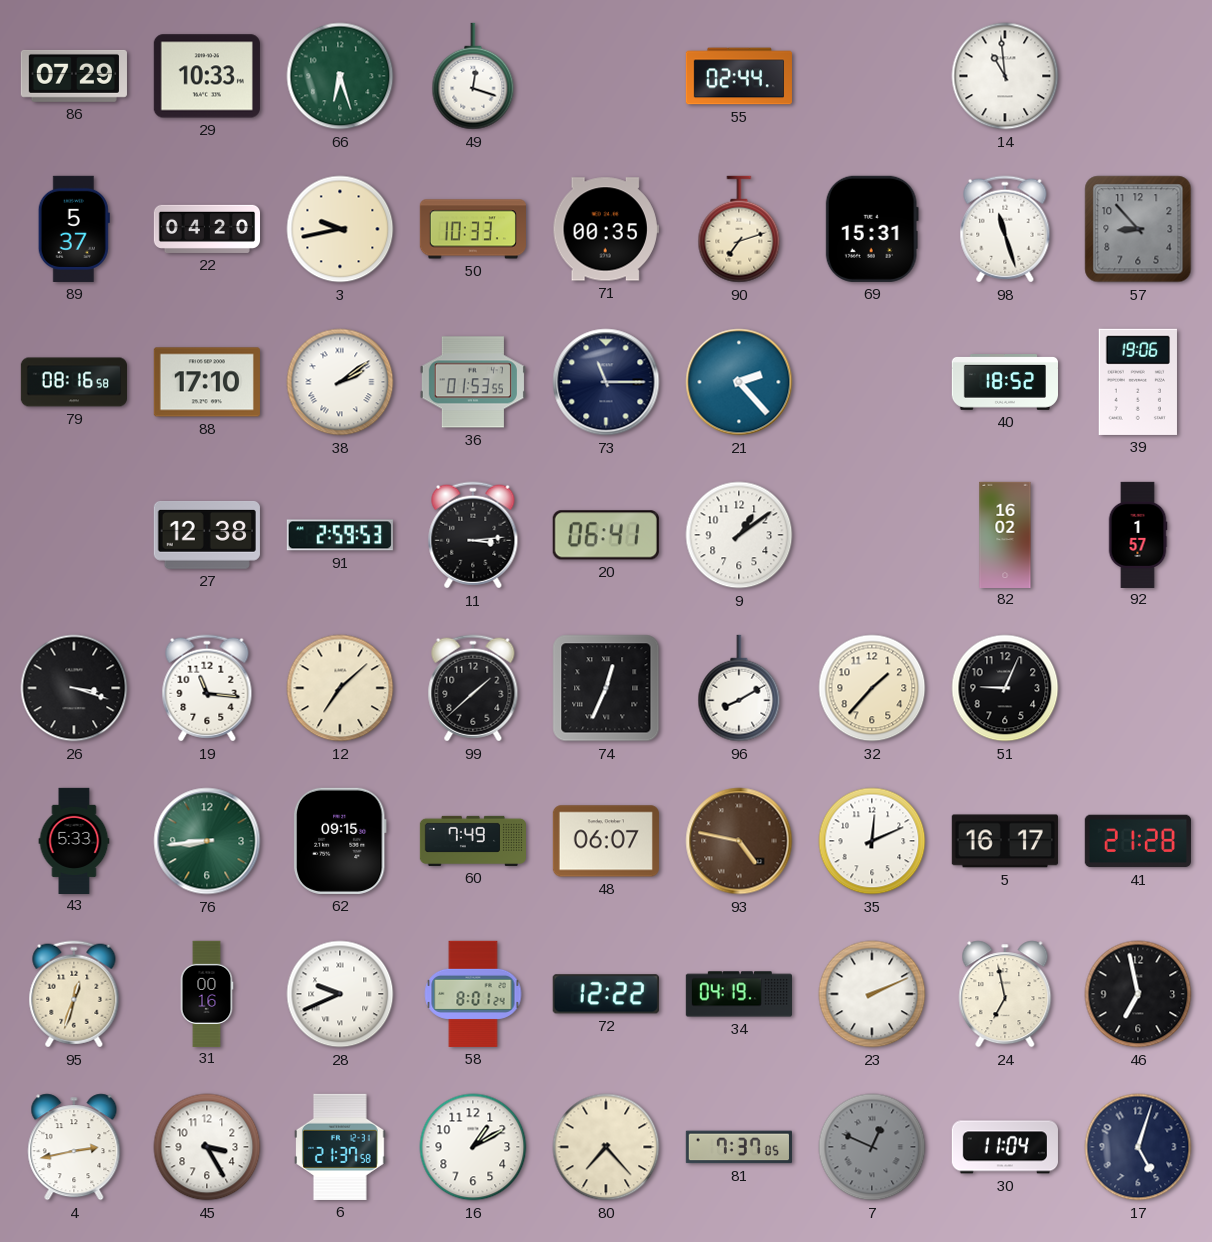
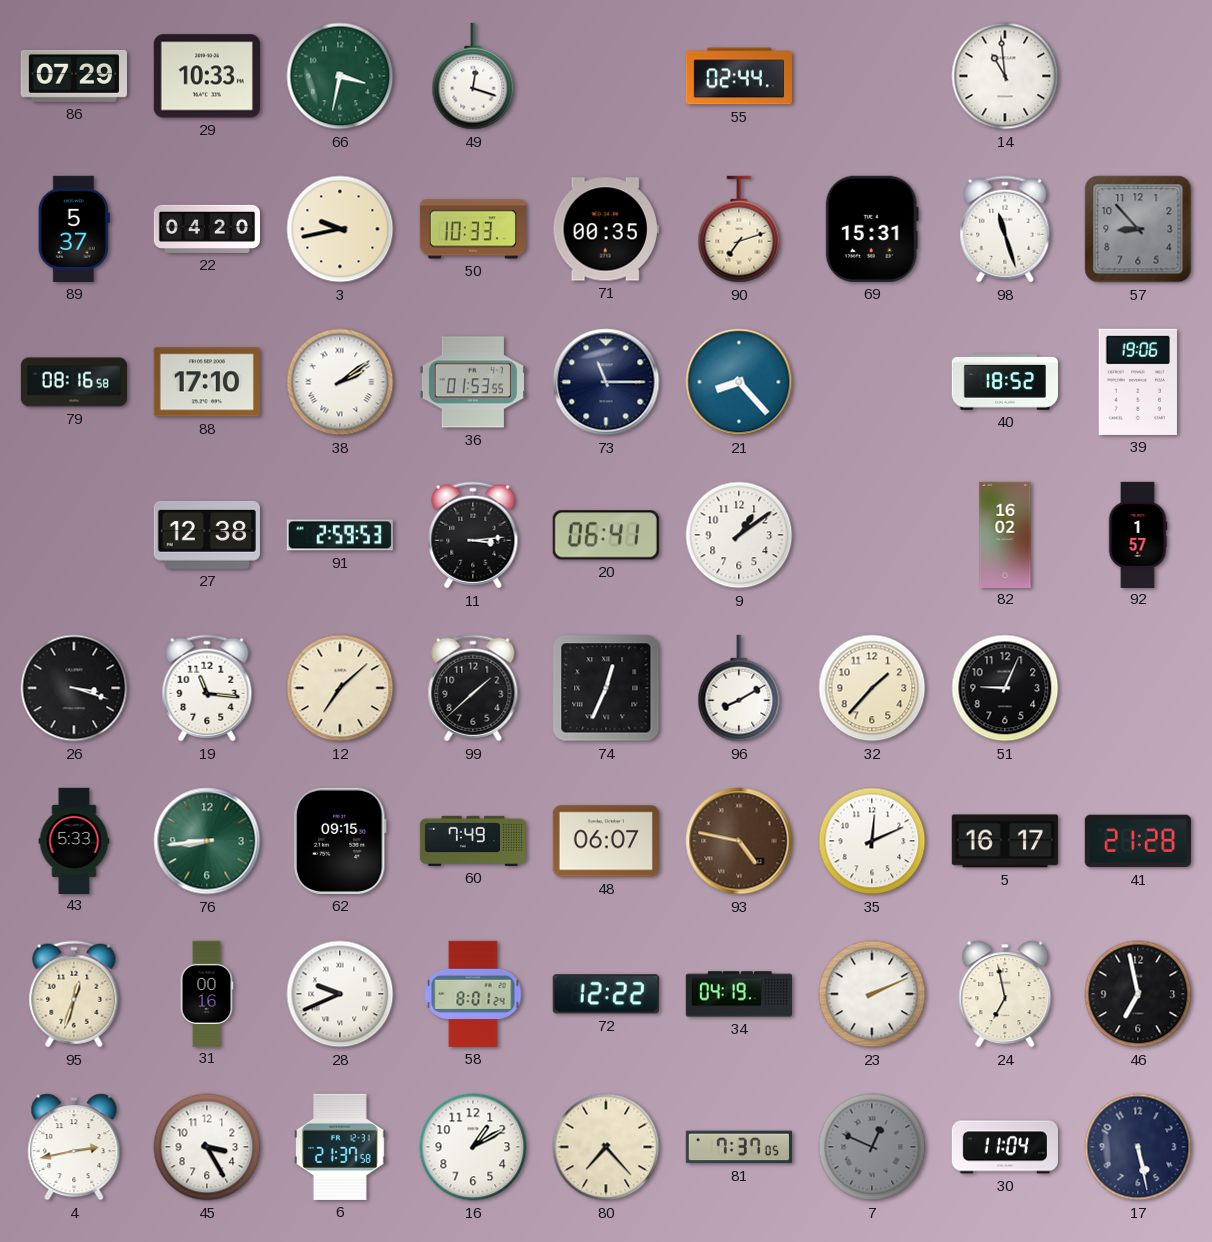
66: 6:27 -> 3:32
21: 2:23 -> 8:23
17: 5:03 -> 5:28
